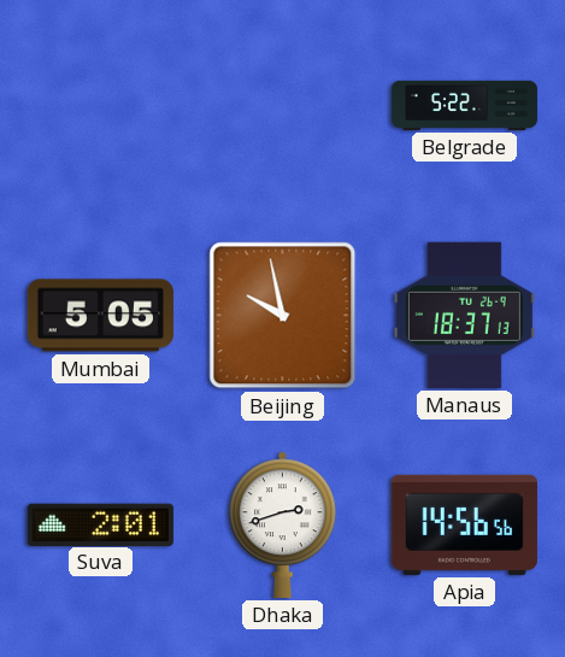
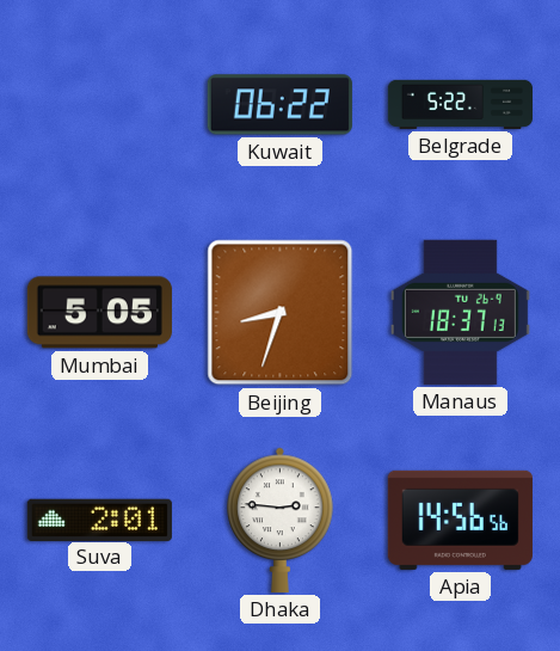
Kuwait: none -> 06:22
Beijing: 9:58 -> 8:33
Dhaka: 2:42 -> 2:46
